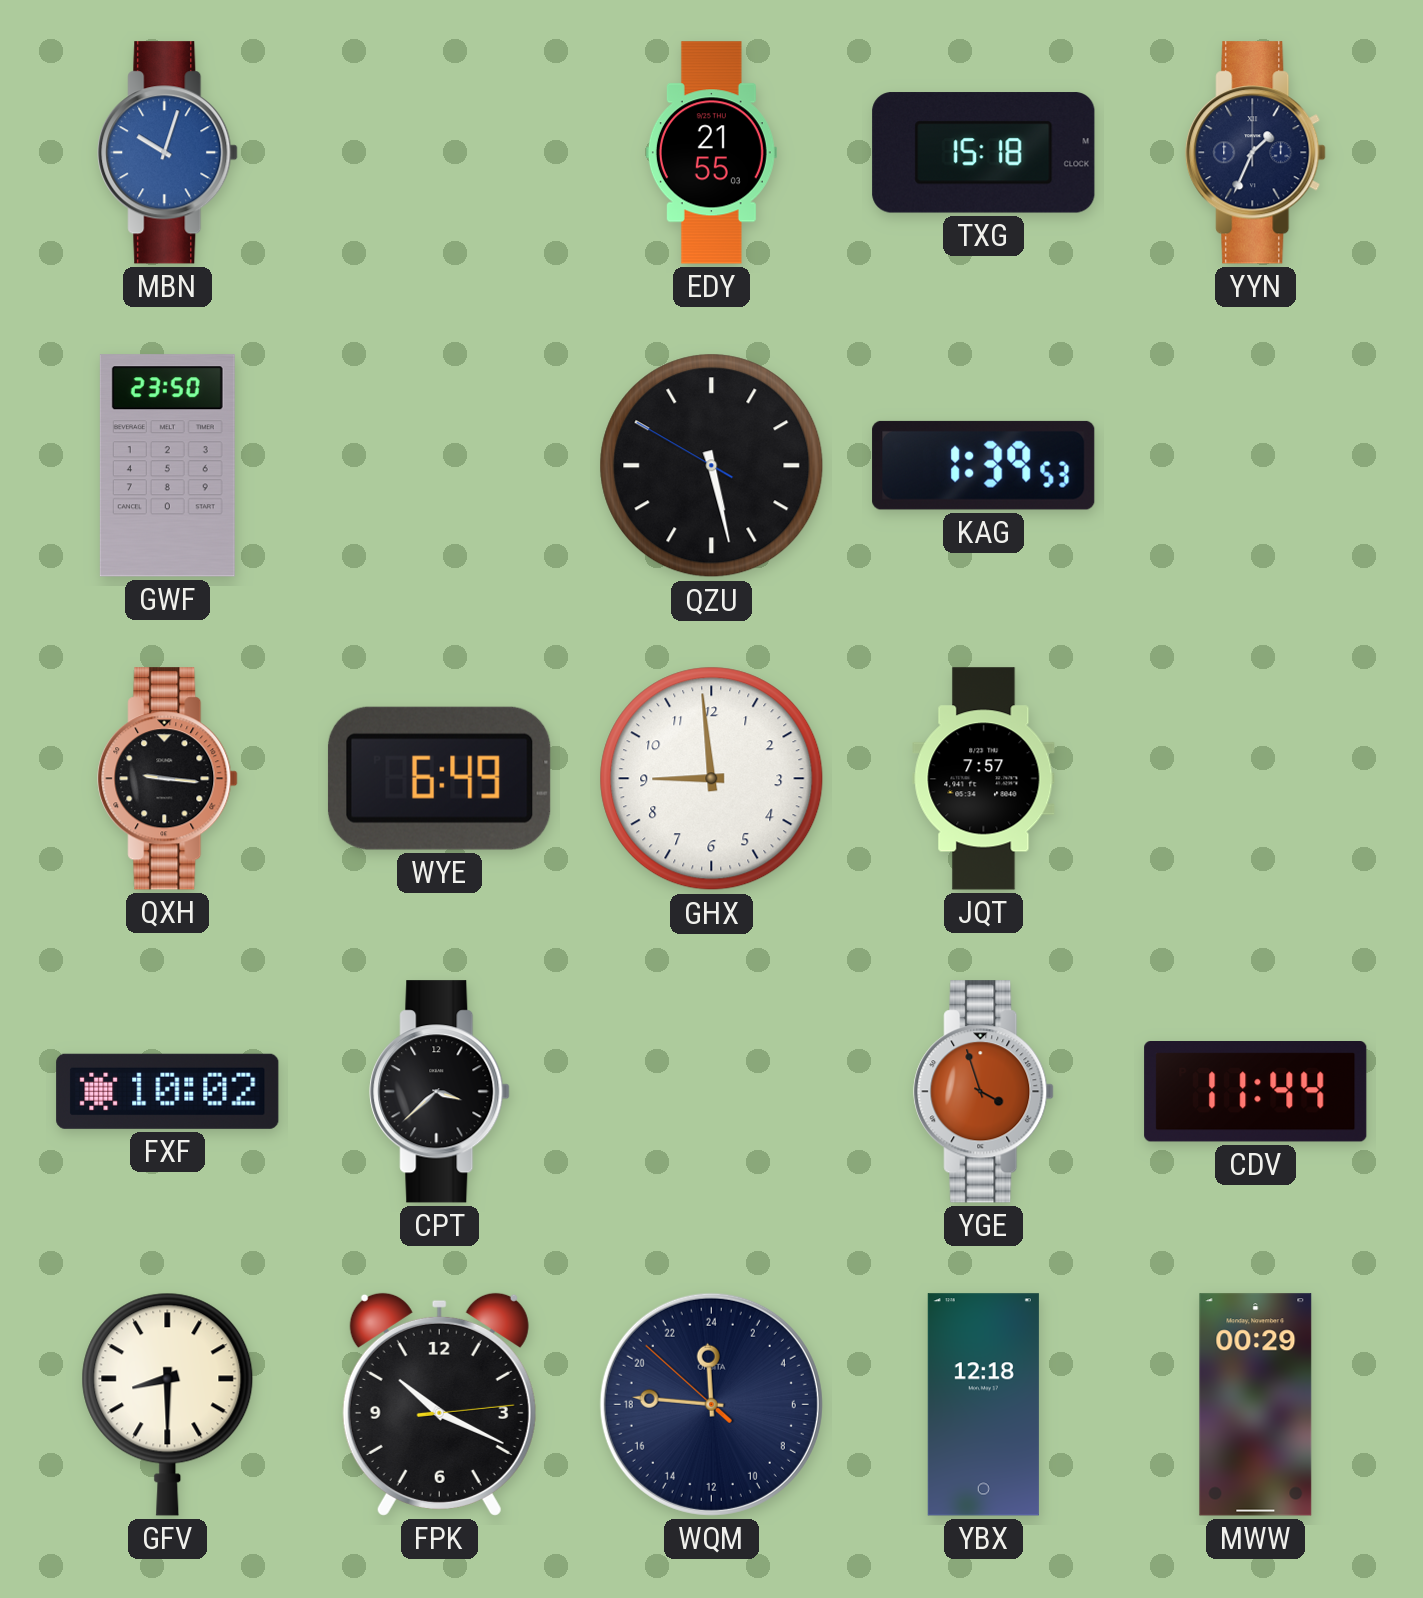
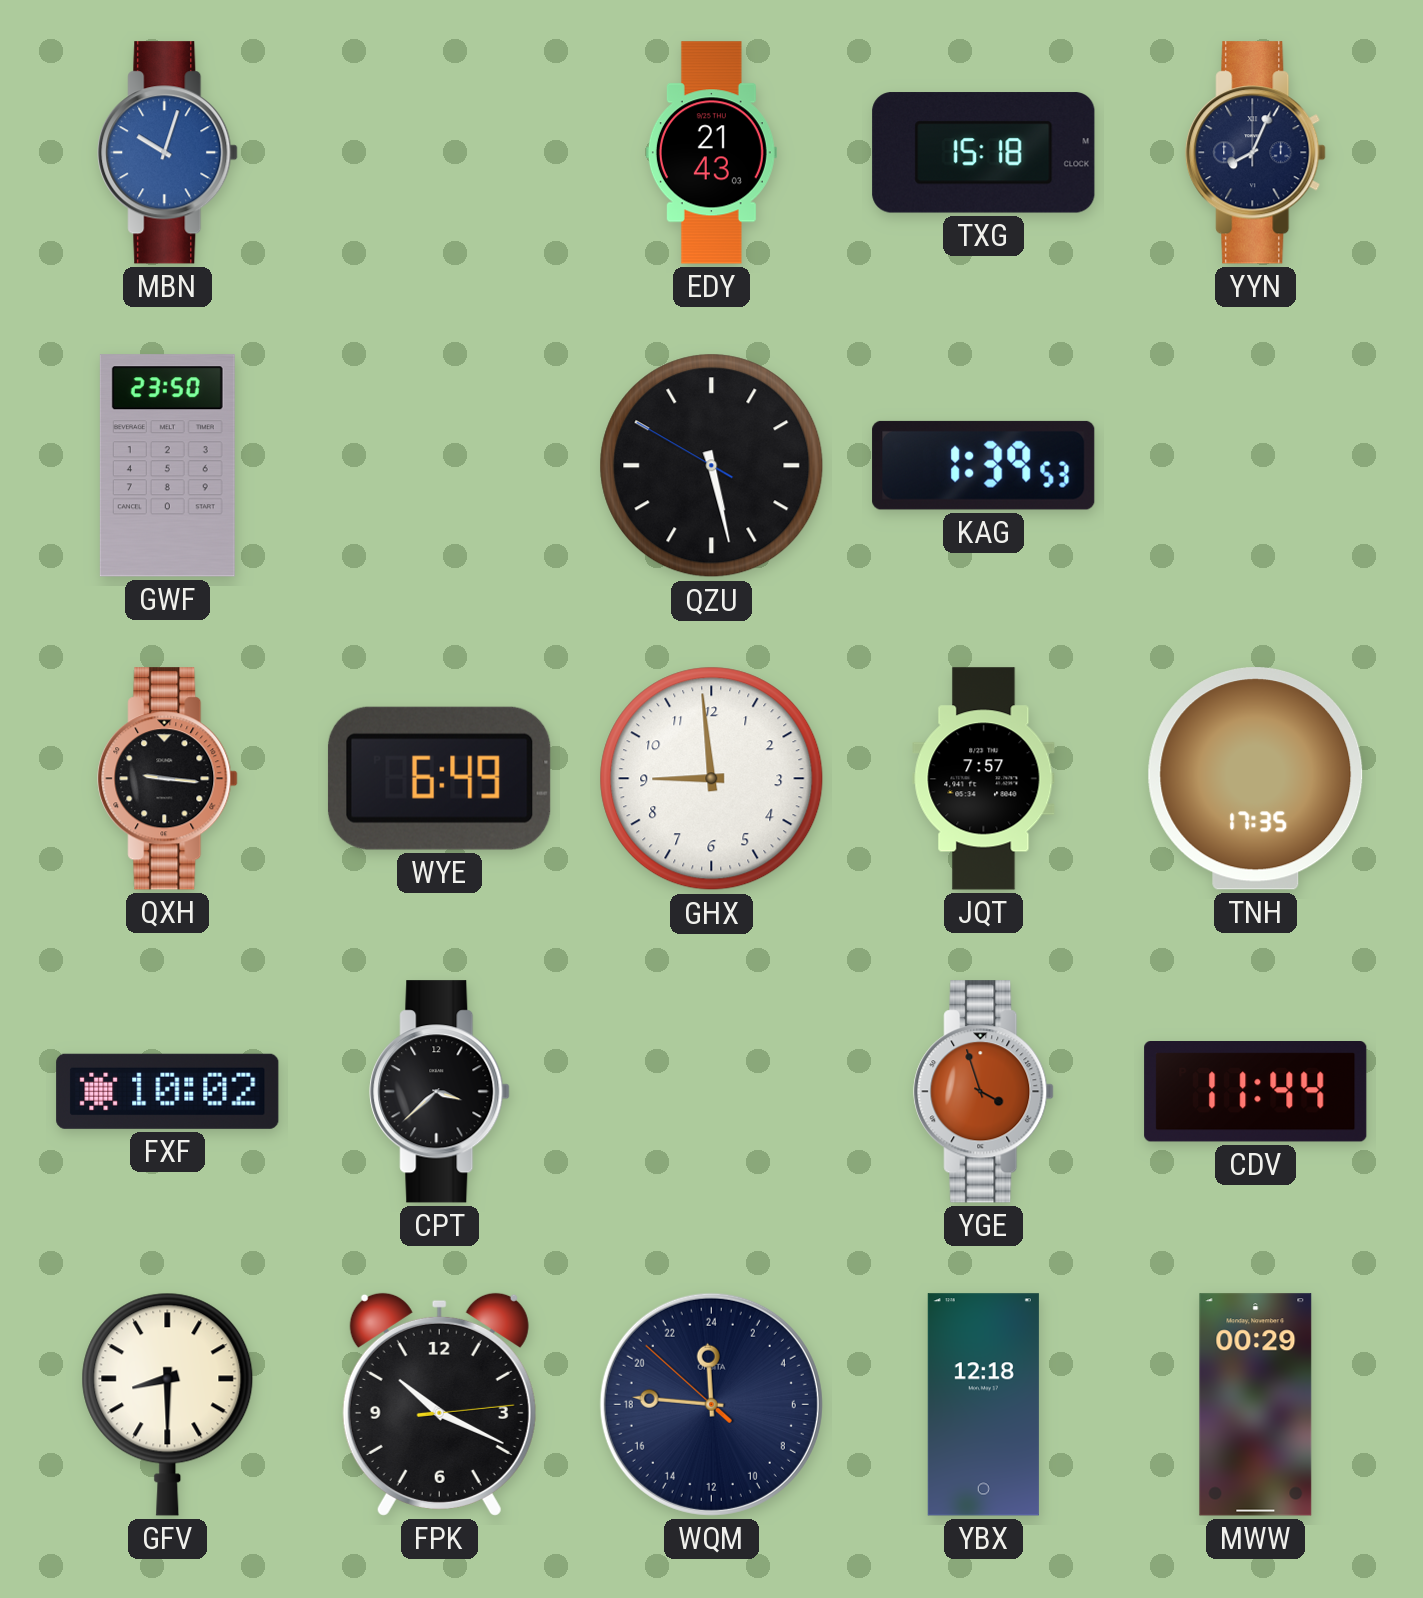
EDY: 21:55 -> 21:43
YYN: 1:34 -> 8:04
TNH: none -> 17:35
